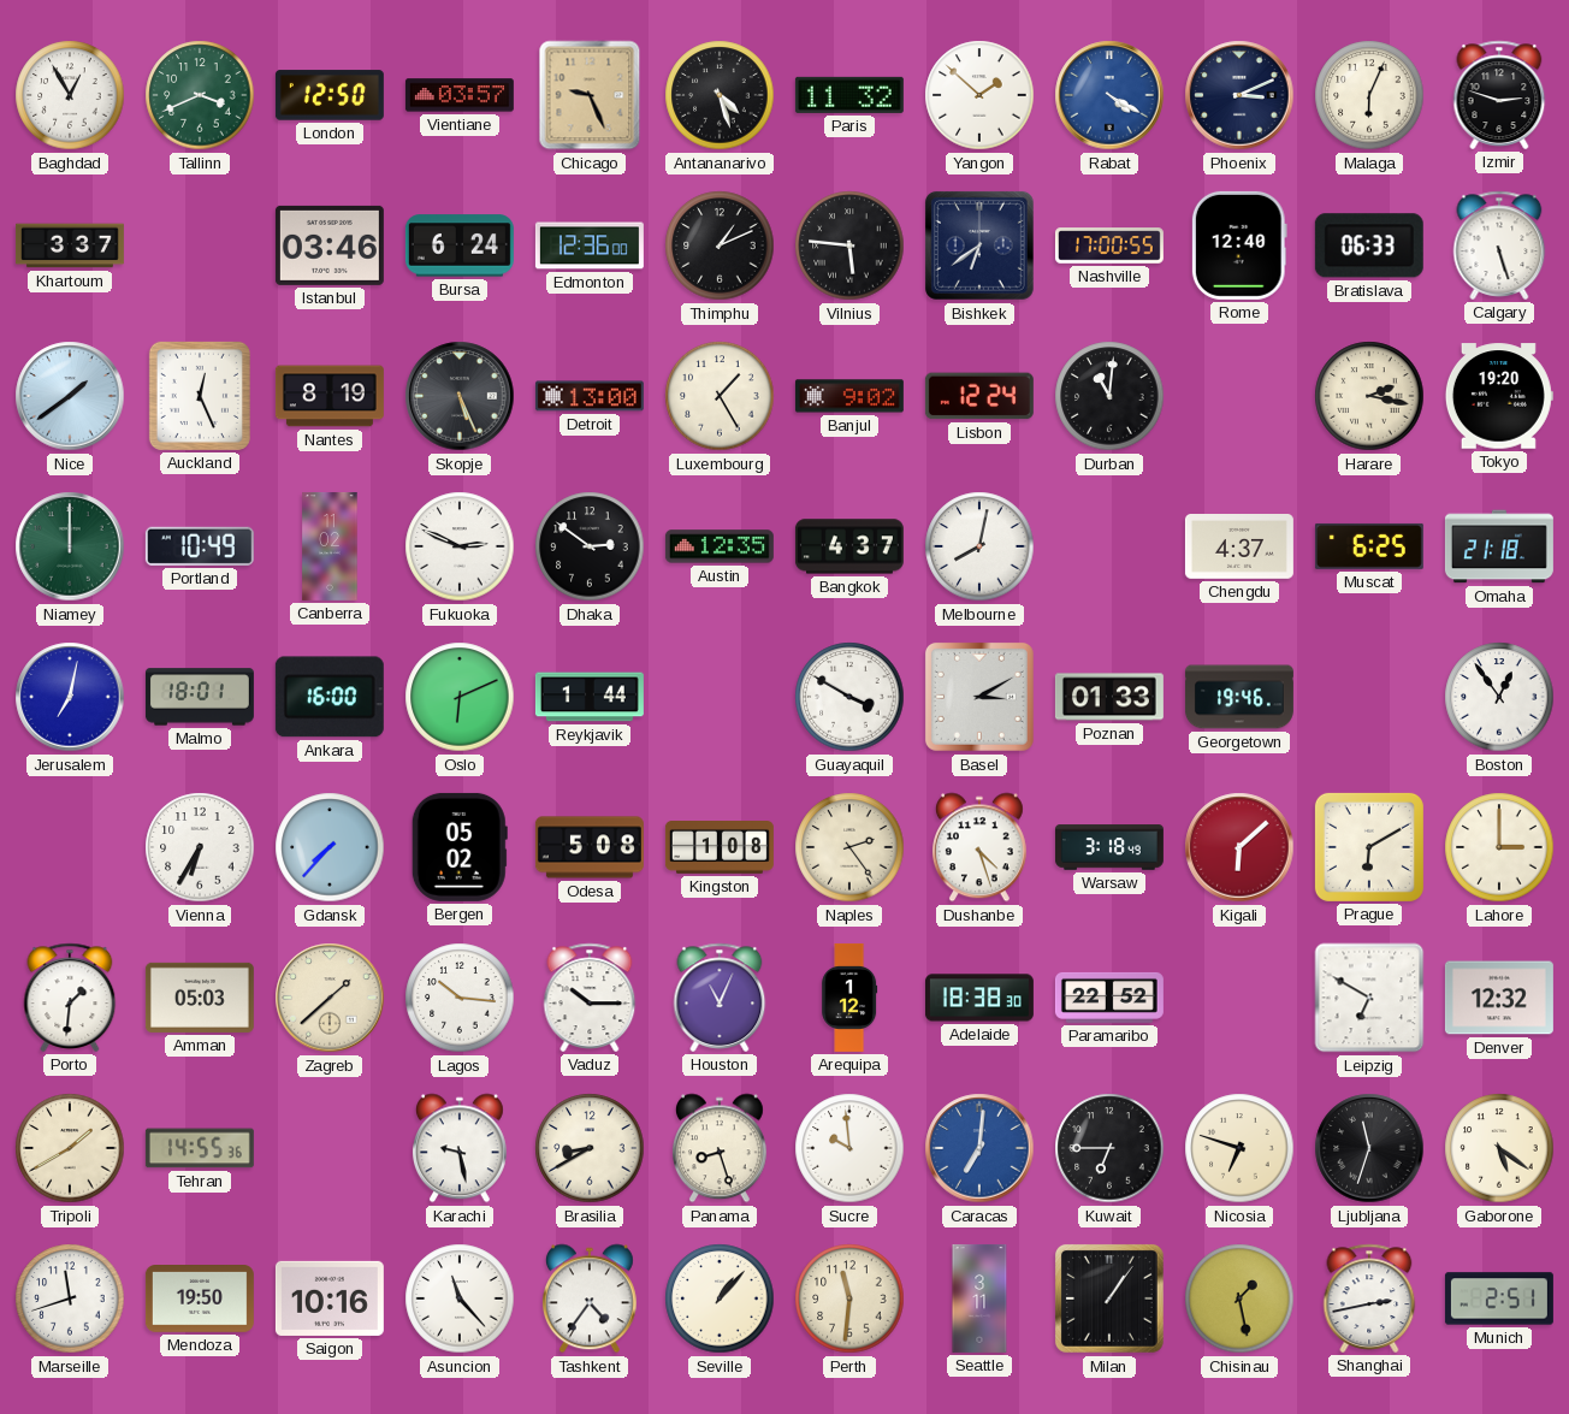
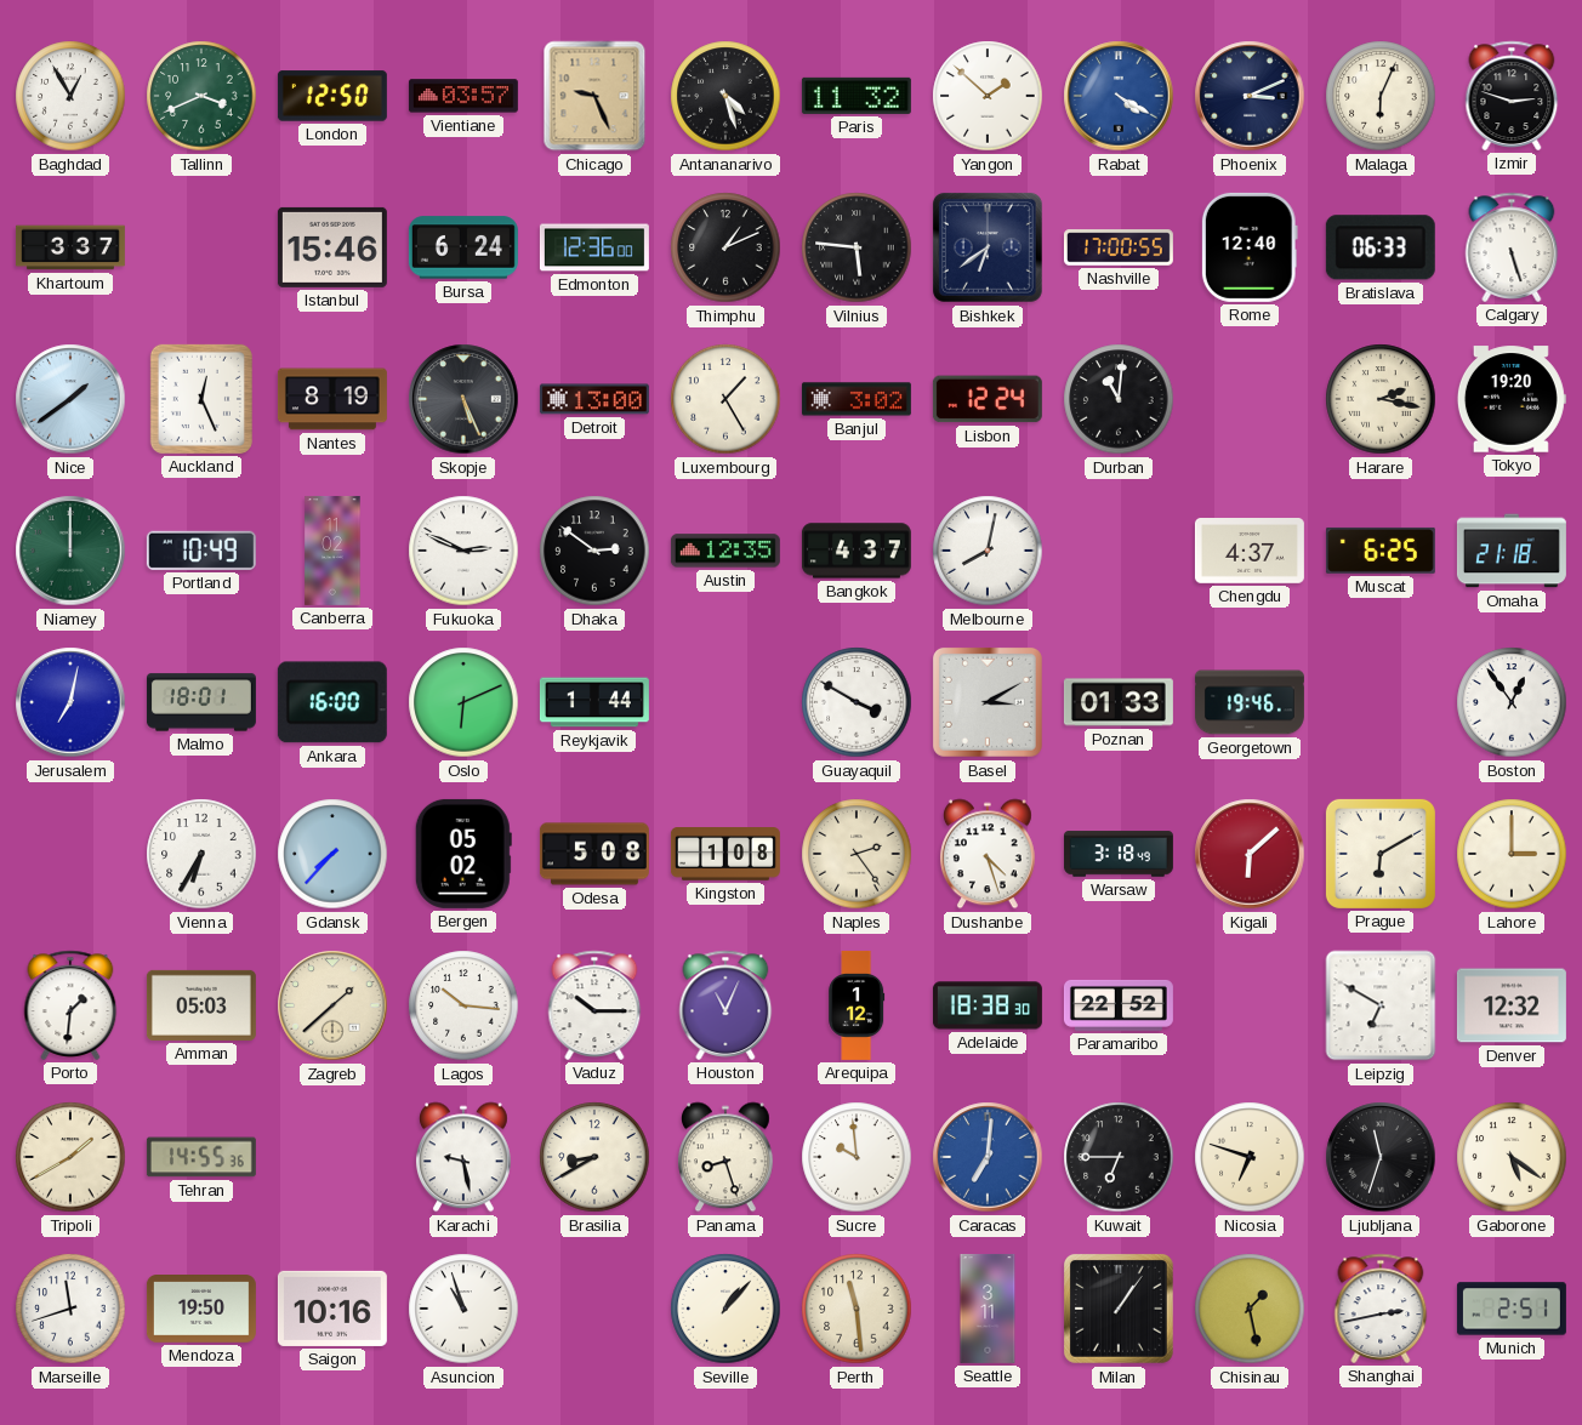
Istanbul: 03:46 -> 15:46
Banjul: 9:02 -> 3:02
Asuncion: 11:23 -> 10:57
Tashkent: 4:36 -> none
Perth: 11:31 -> 11:29
